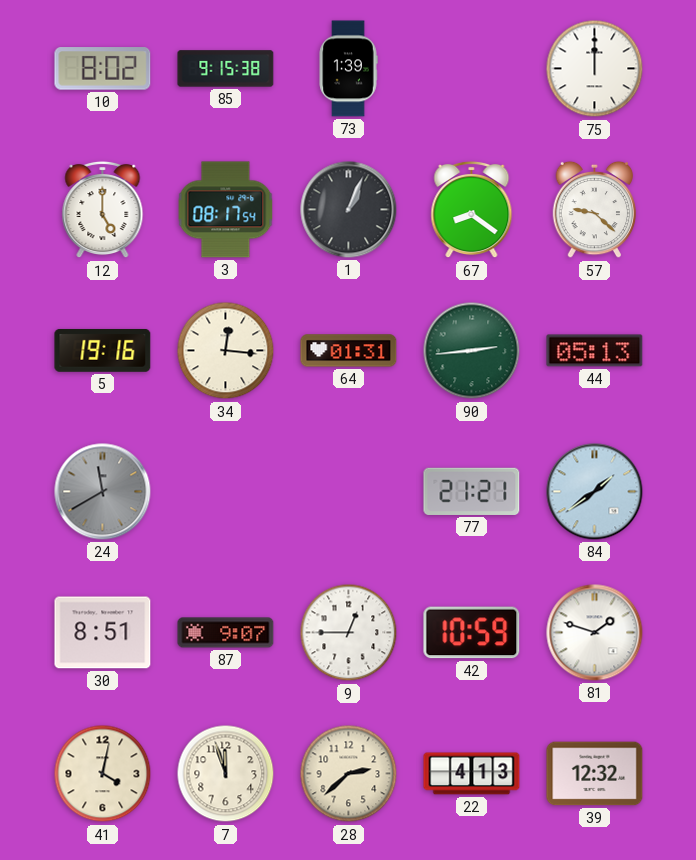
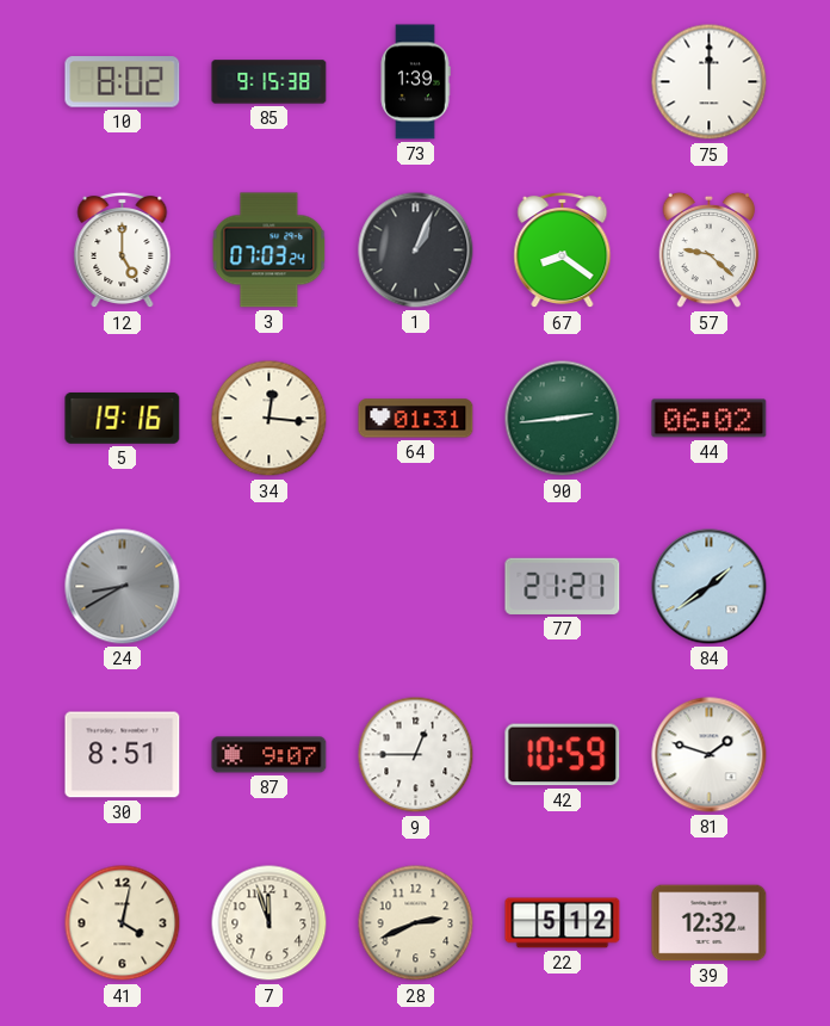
3: 08:17 -> 07:03
44: 05:13 -> 06:02
24: 11:40 -> 8:40
28: 2:38 -> 2:41
22: 4:13 -> 5:12
